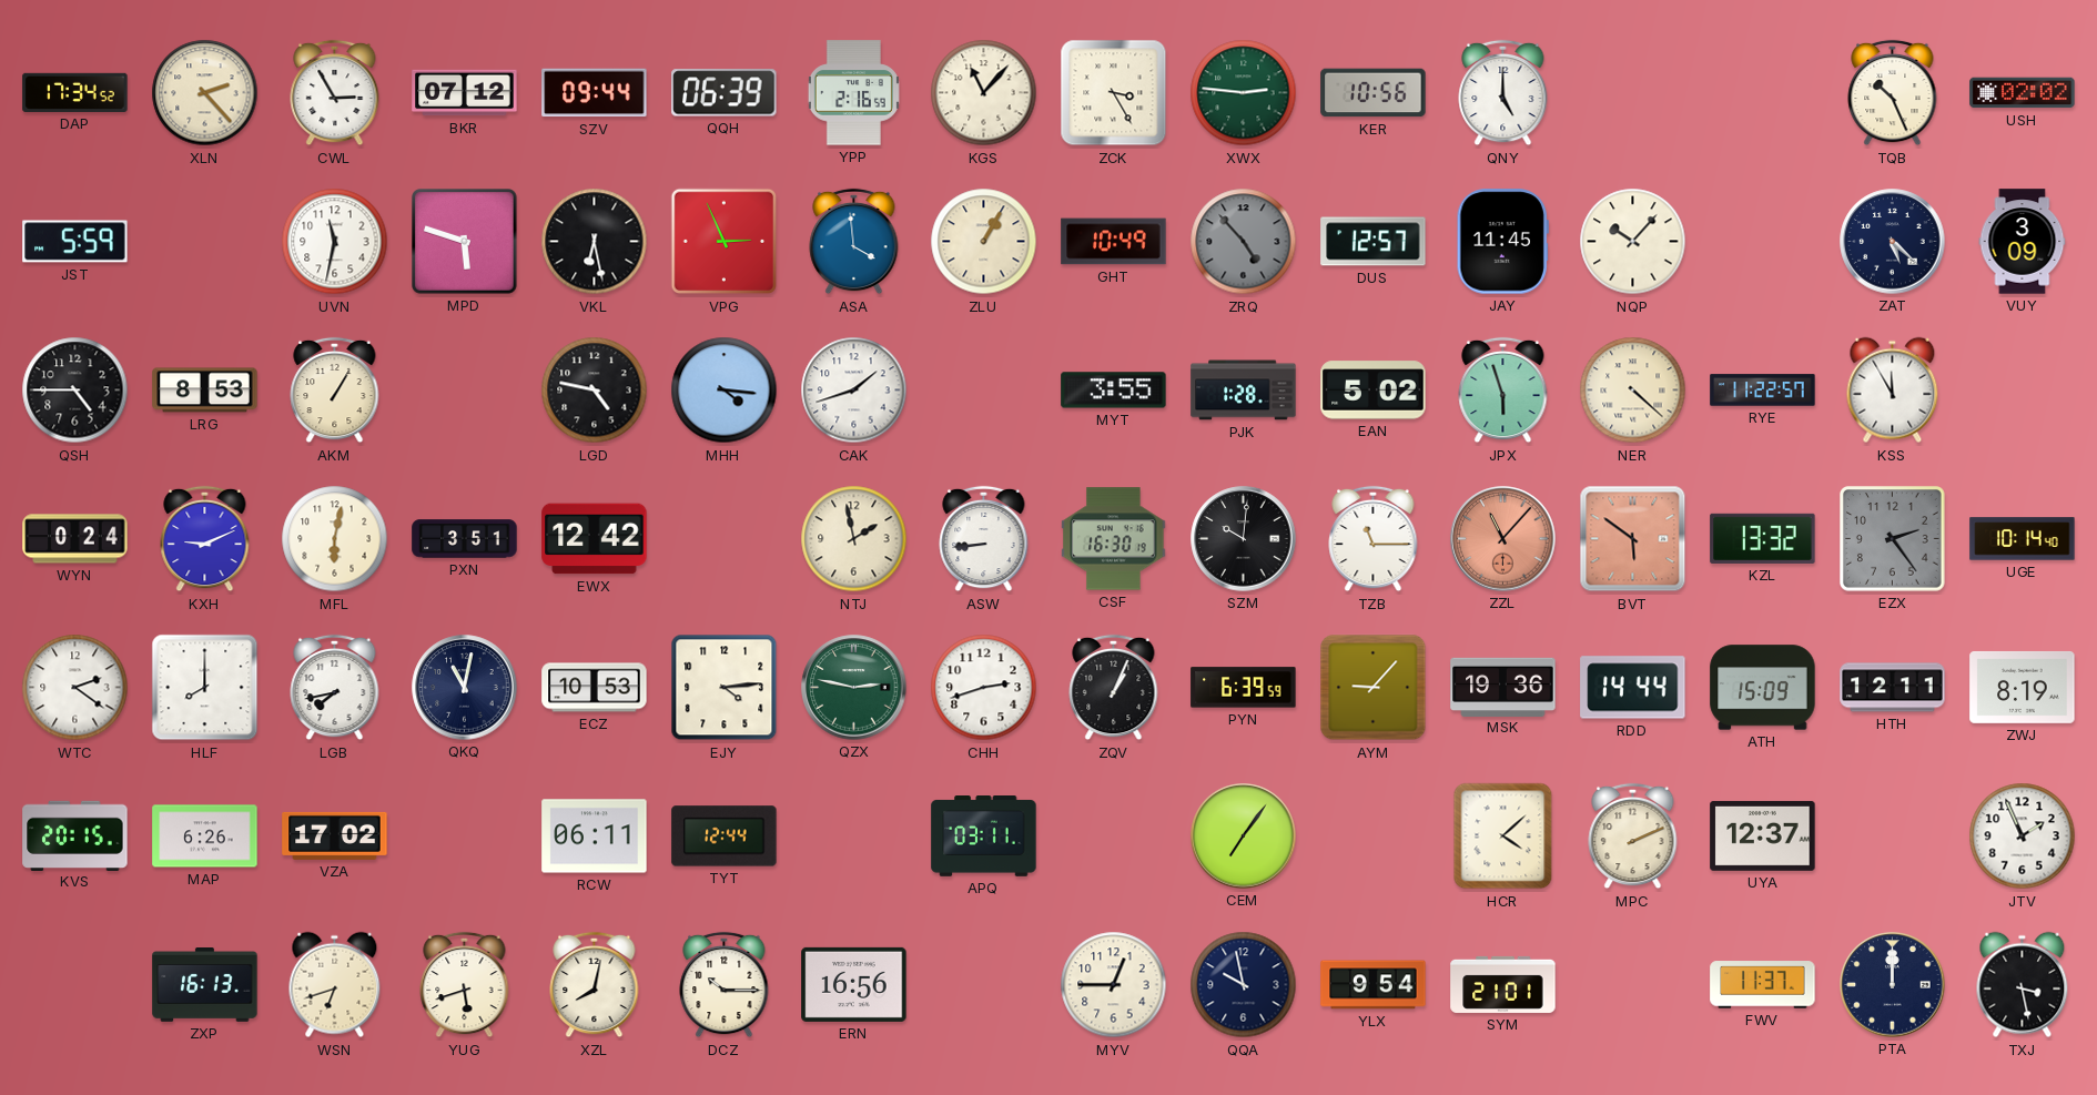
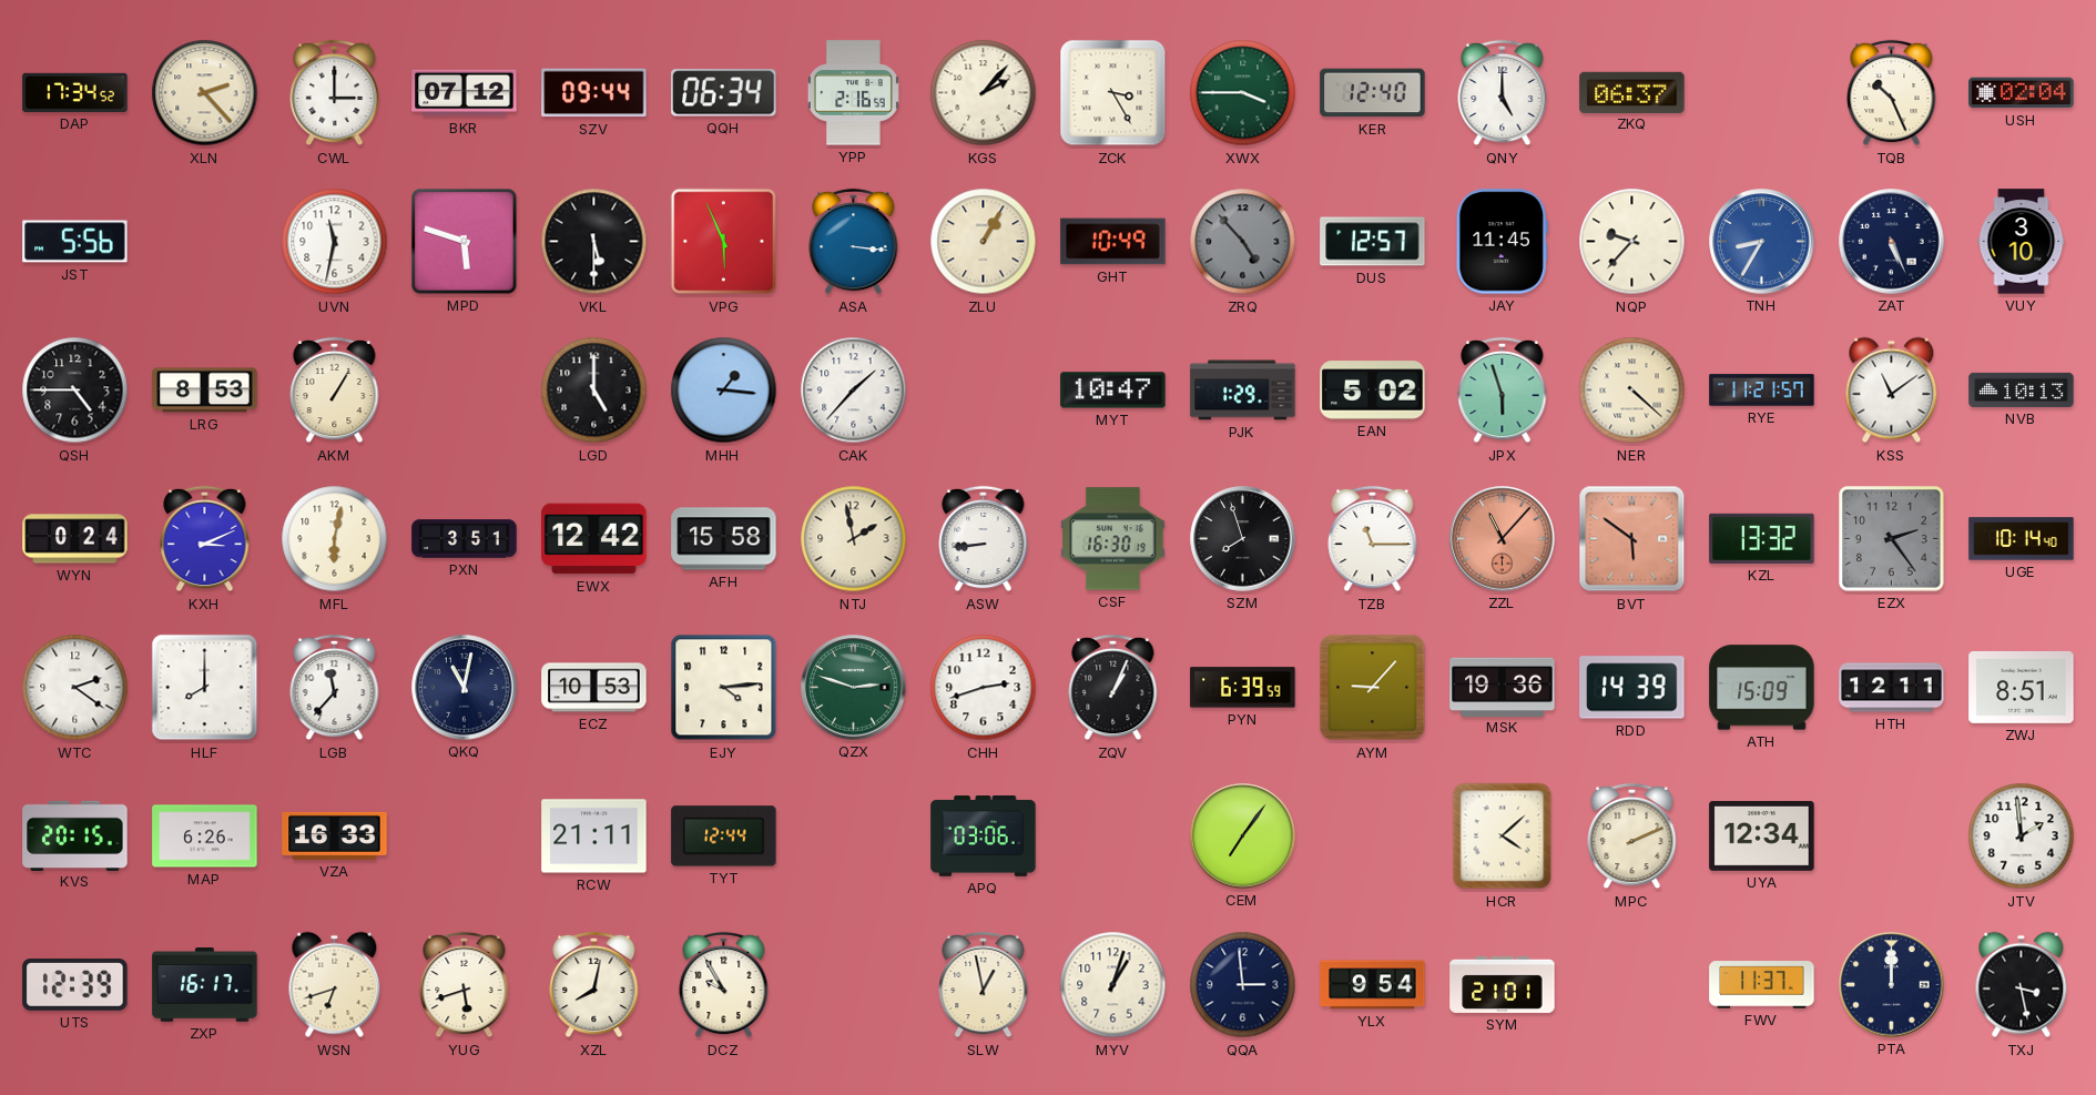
CWL: 2:55 -> 3:00
QQH: 06:39 -> 06:34
KGS: 11:07 -> 2:07
XWX: 2:46 -> 3:45
KER: 10:56 -> 12:40
ZKQ: none -> 06:37
USH: 02:02 -> 02:04
JST: 5:59 -> 5:56
VKL: 6:28 -> 5:30
VPG: 2:56 -> 5:56
ASA: 3:59 -> 3:16
NQP: 10:07 -> 9:37
TNH: none -> 8:35
ZAT: 5:22 -> 5:26
VUY: 3:09 -> 3:10
LGD: 4:47 -> 5:00
MHH: 4:16 -> 1:16
CAK: 1:42 -> 1:37
MYT: 3:55 -> 10:47
PJK: 1:28 -> 1:29
RYE: 11:22 -> 11:21
KSS: 11:55 -> 11:09
NVB: none -> 10:13
KXH: 9:11 -> 3:11
AFH: none -> 15:58
SZM: 10:01 -> 7:57
LGB: 7:43 -> 11:37
QZX: 2:47 -> 2:48
RDD: 14:44 -> 14:39
ZWJ: 8:19 -> 8:51
VZA: 17:02 -> 16:33
RCW: 06:11 -> 21:11
APQ: 03:11 -> 03:06
UYA: 12:37 -> 12:34
JTV: 1:56 -> 1:59
UTS: none -> 12:39
ZXP: 16:13 -> 16:17
DCZ: 10:15 -> 9:55
ERN: 16:56 -> none
SLW: none -> 12:58
MYV: 12:45 -> 1:03
QQA: 9:58 -> 2:59
